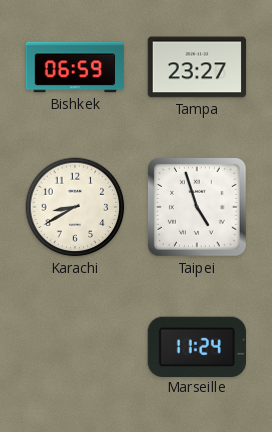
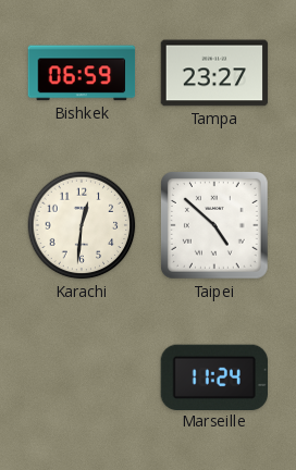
Karachi: 8:40 -> 12:31
Taipei: 4:57 -> 4:52
